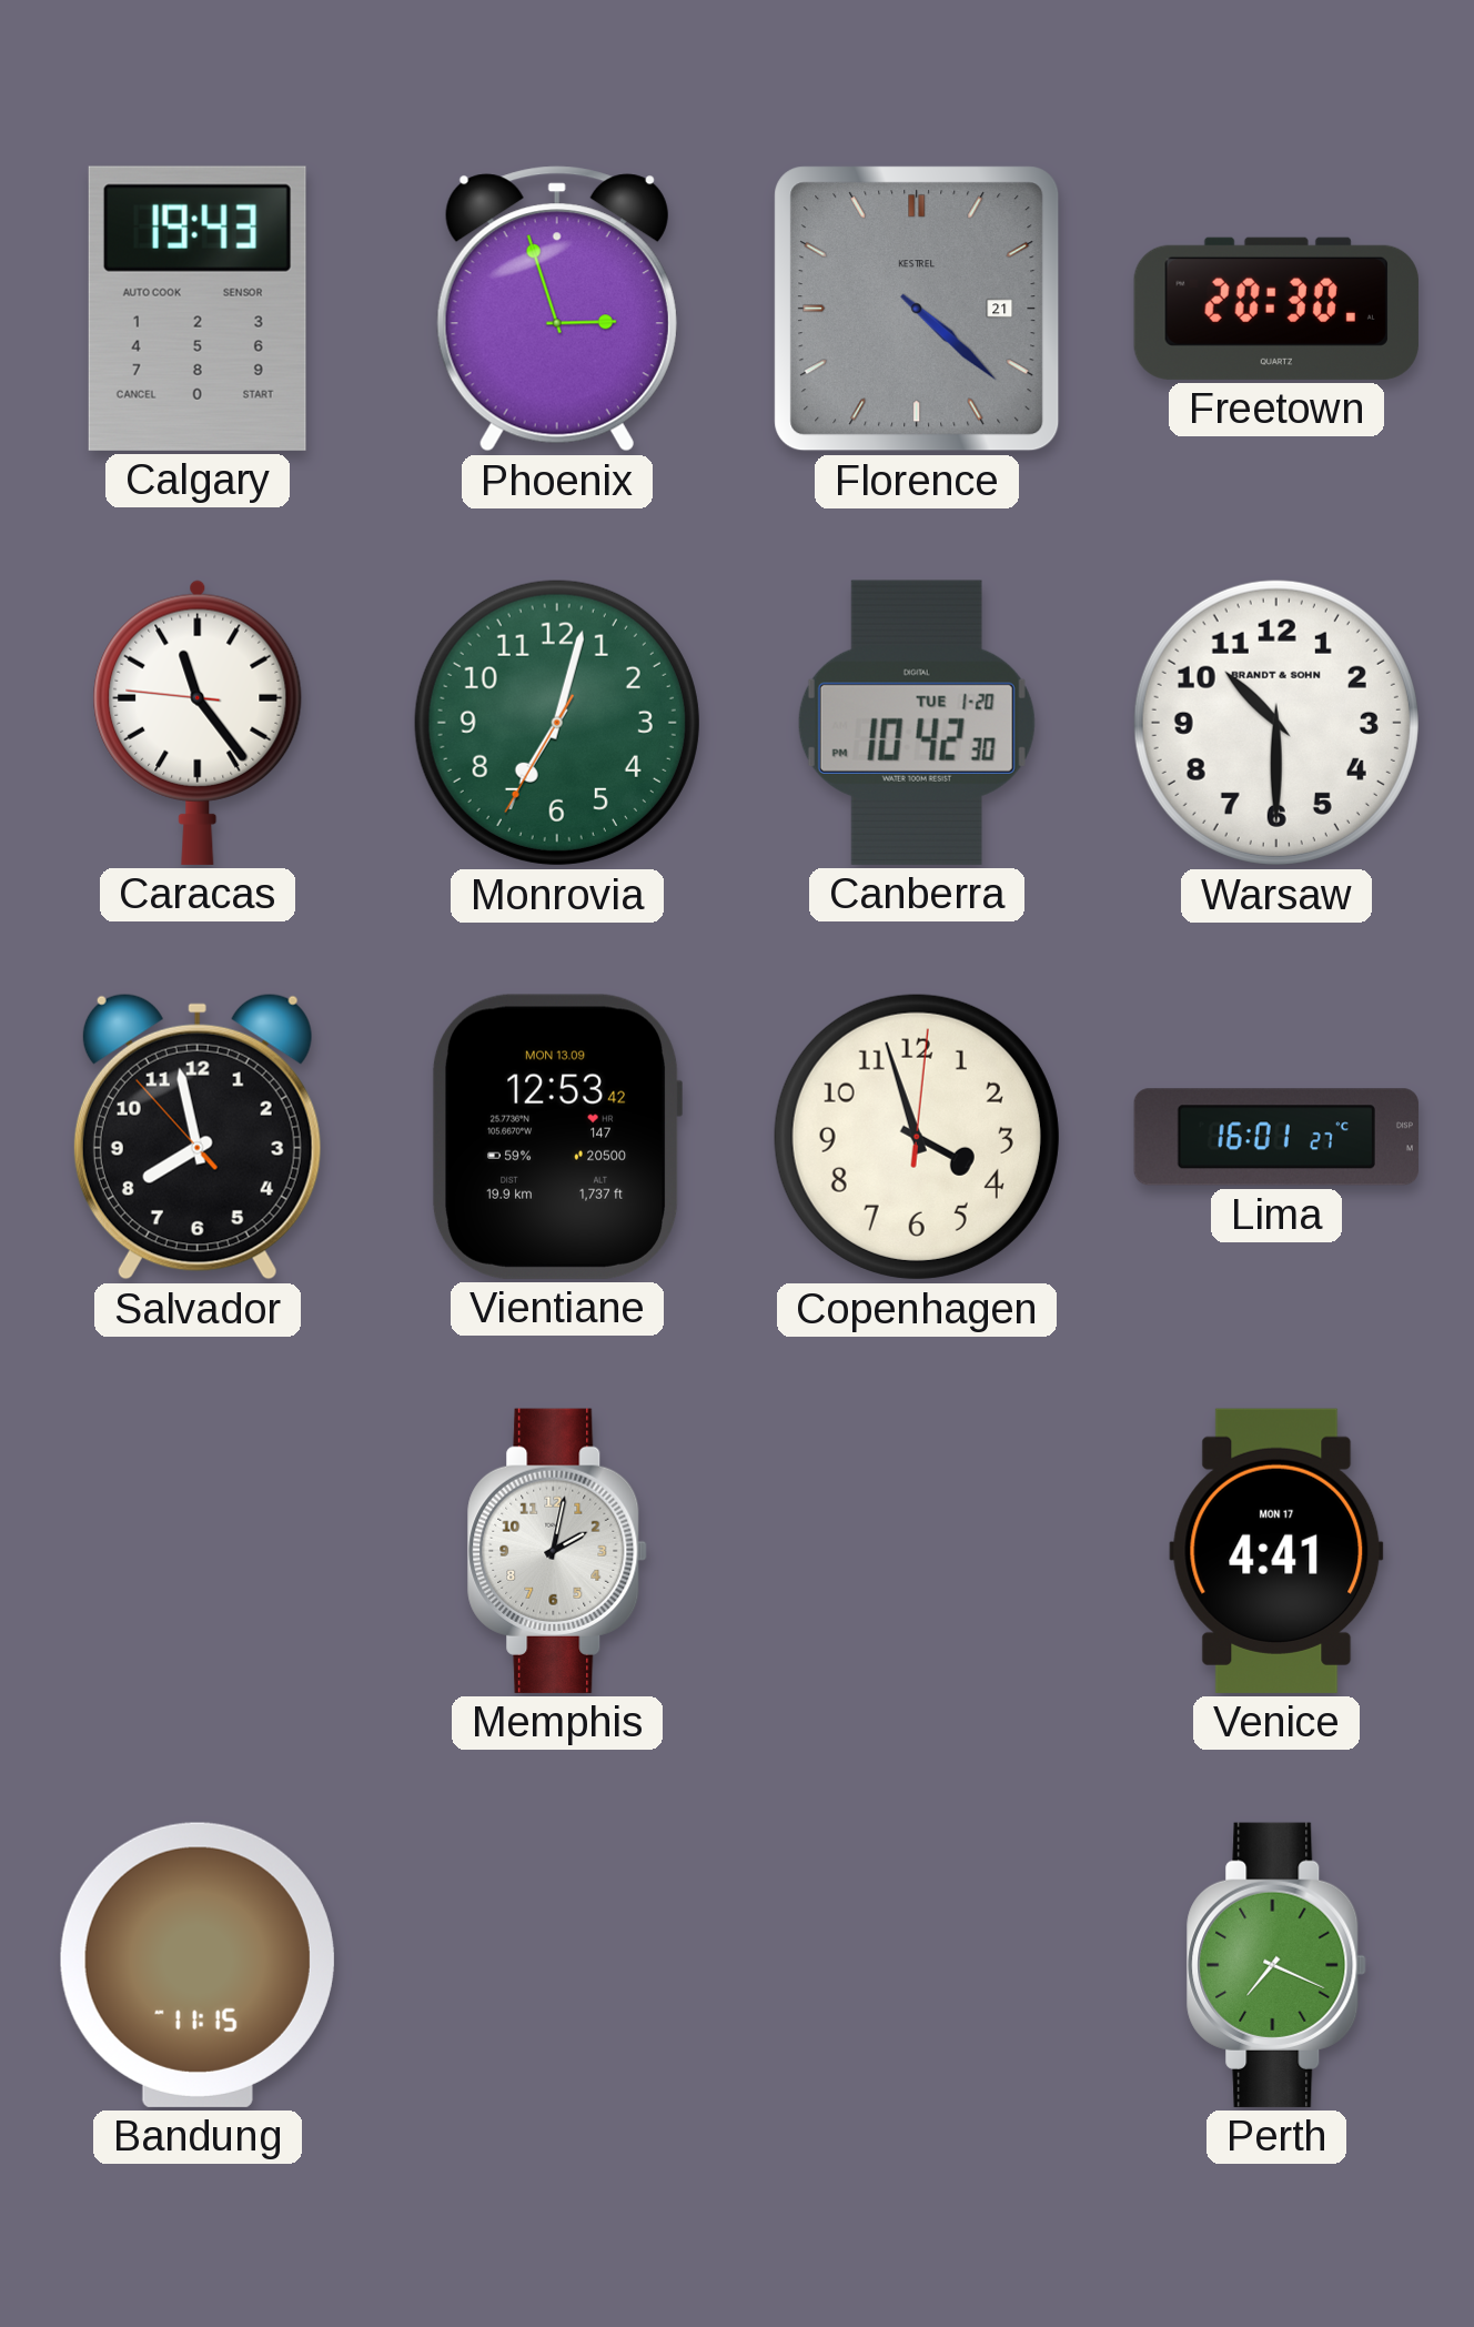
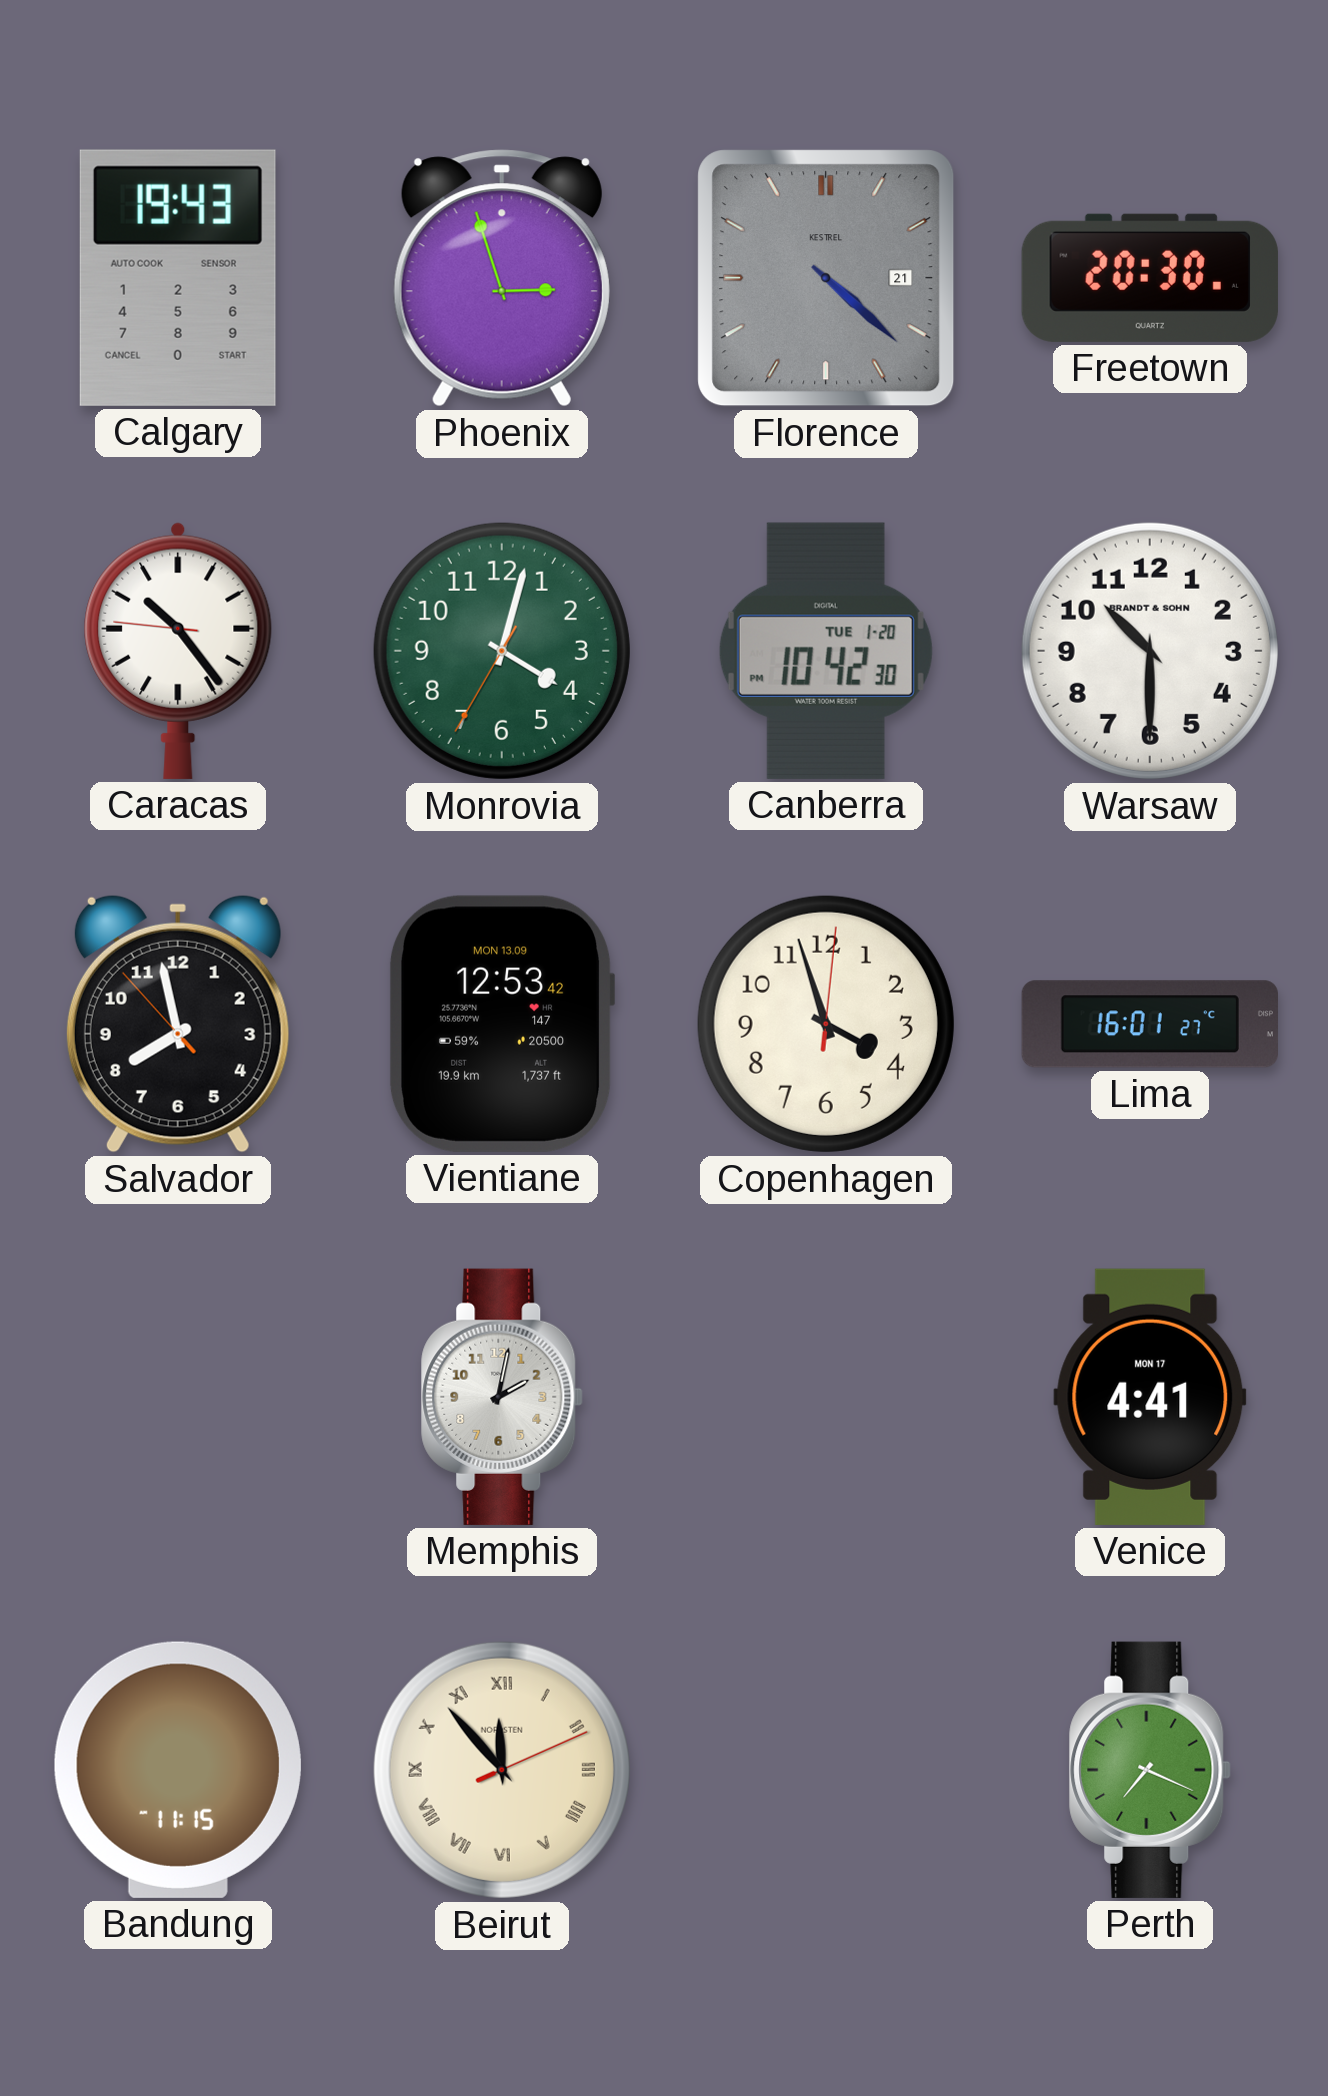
Caracas: 11:23 -> 10:23
Monrovia: 7:02 -> 4:02
Beirut: none -> 11:53
